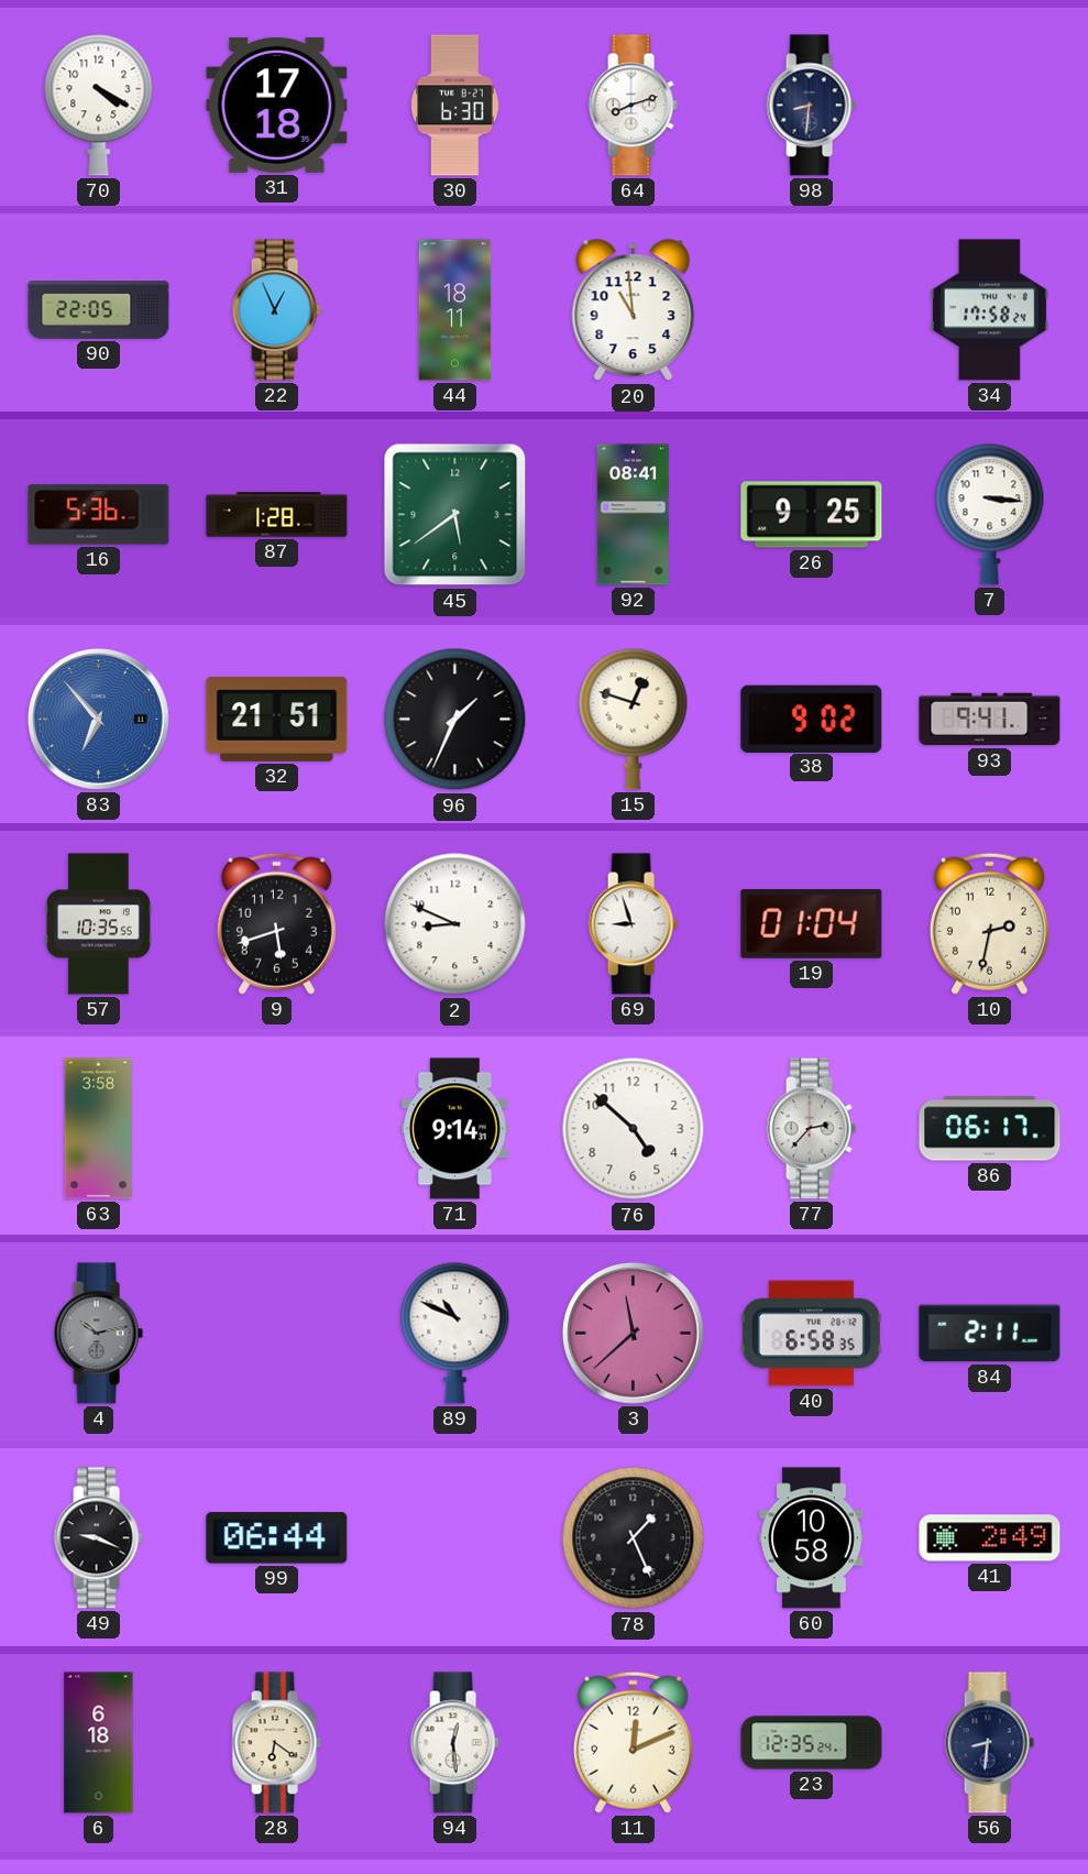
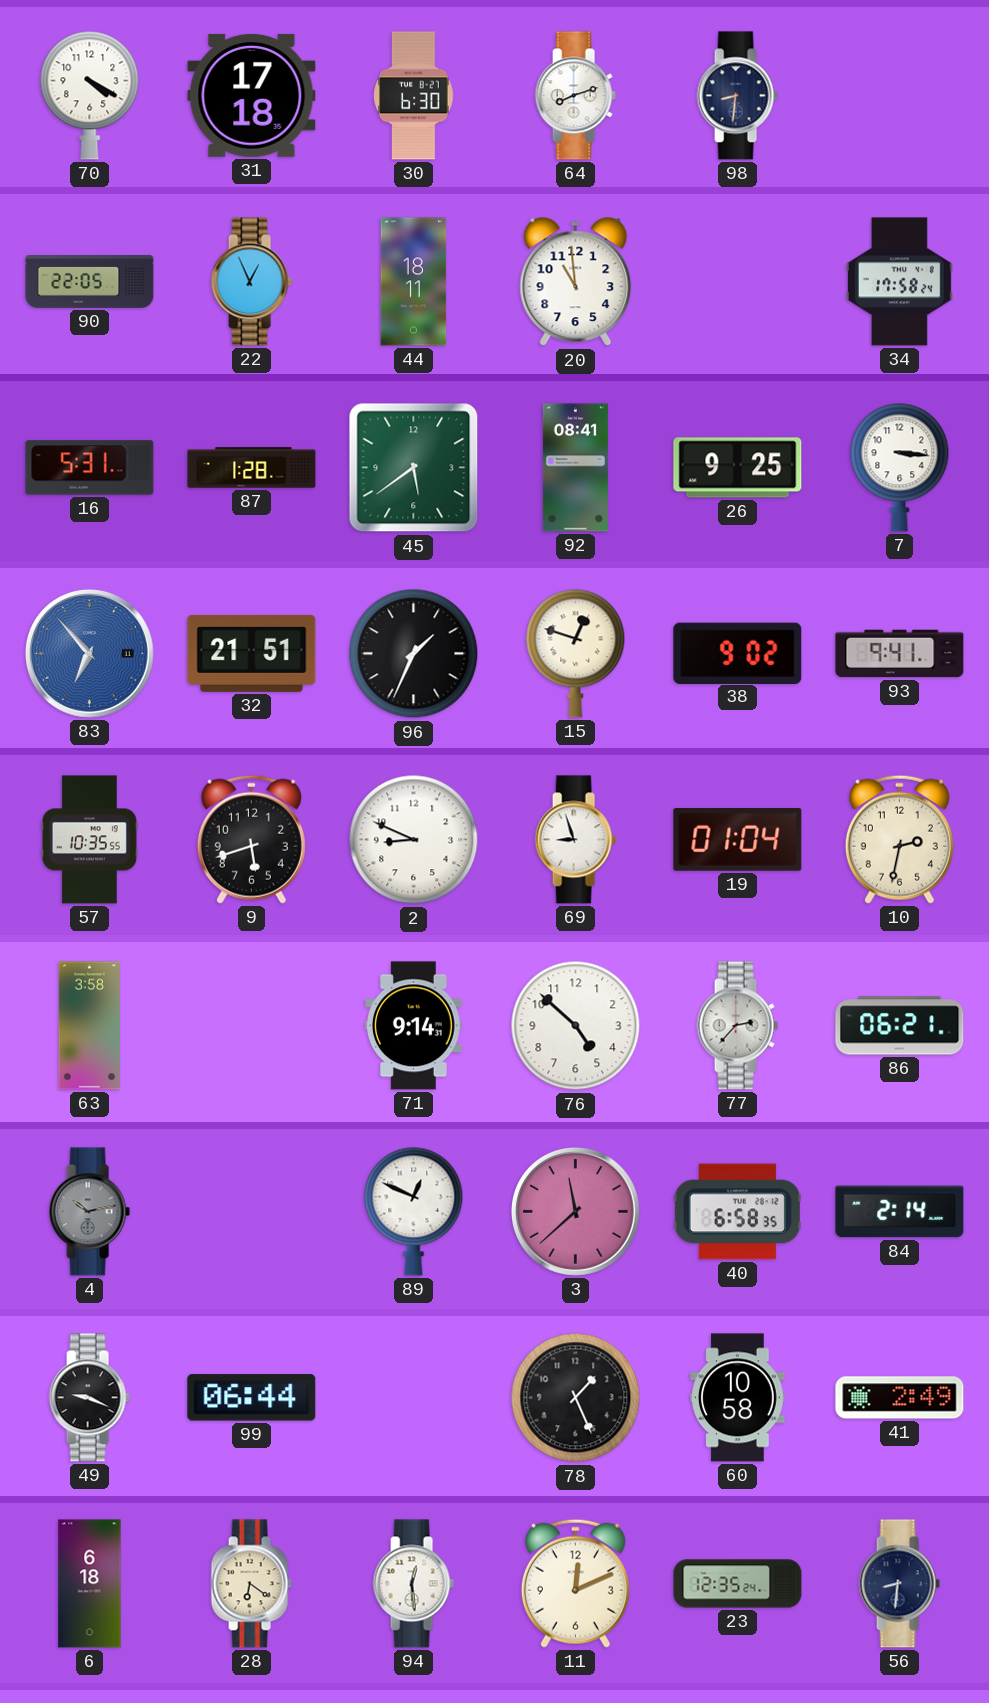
16: 5:36 -> 5:31
86: 06:17 -> 06:21
89: 10:49 -> 12:49
84: 2:11 -> 2:14
